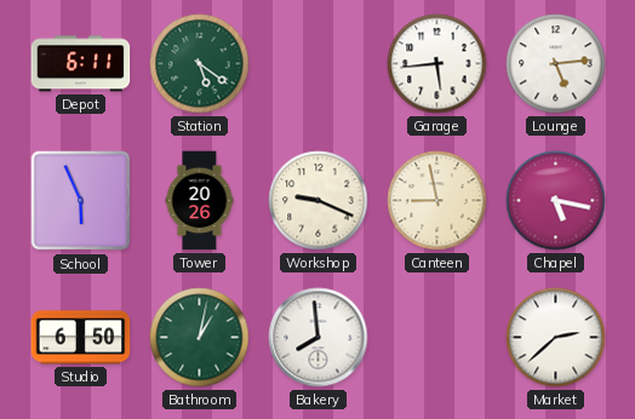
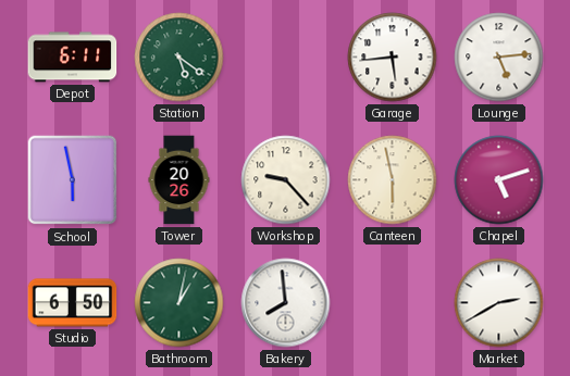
School: 5:56 -> 5:58
Workshop: 9:19 -> 9:23
Canteen: 8:58 -> 5:58
Chapel: 5:17 -> 5:12
Market: 2:38 -> 2:40
